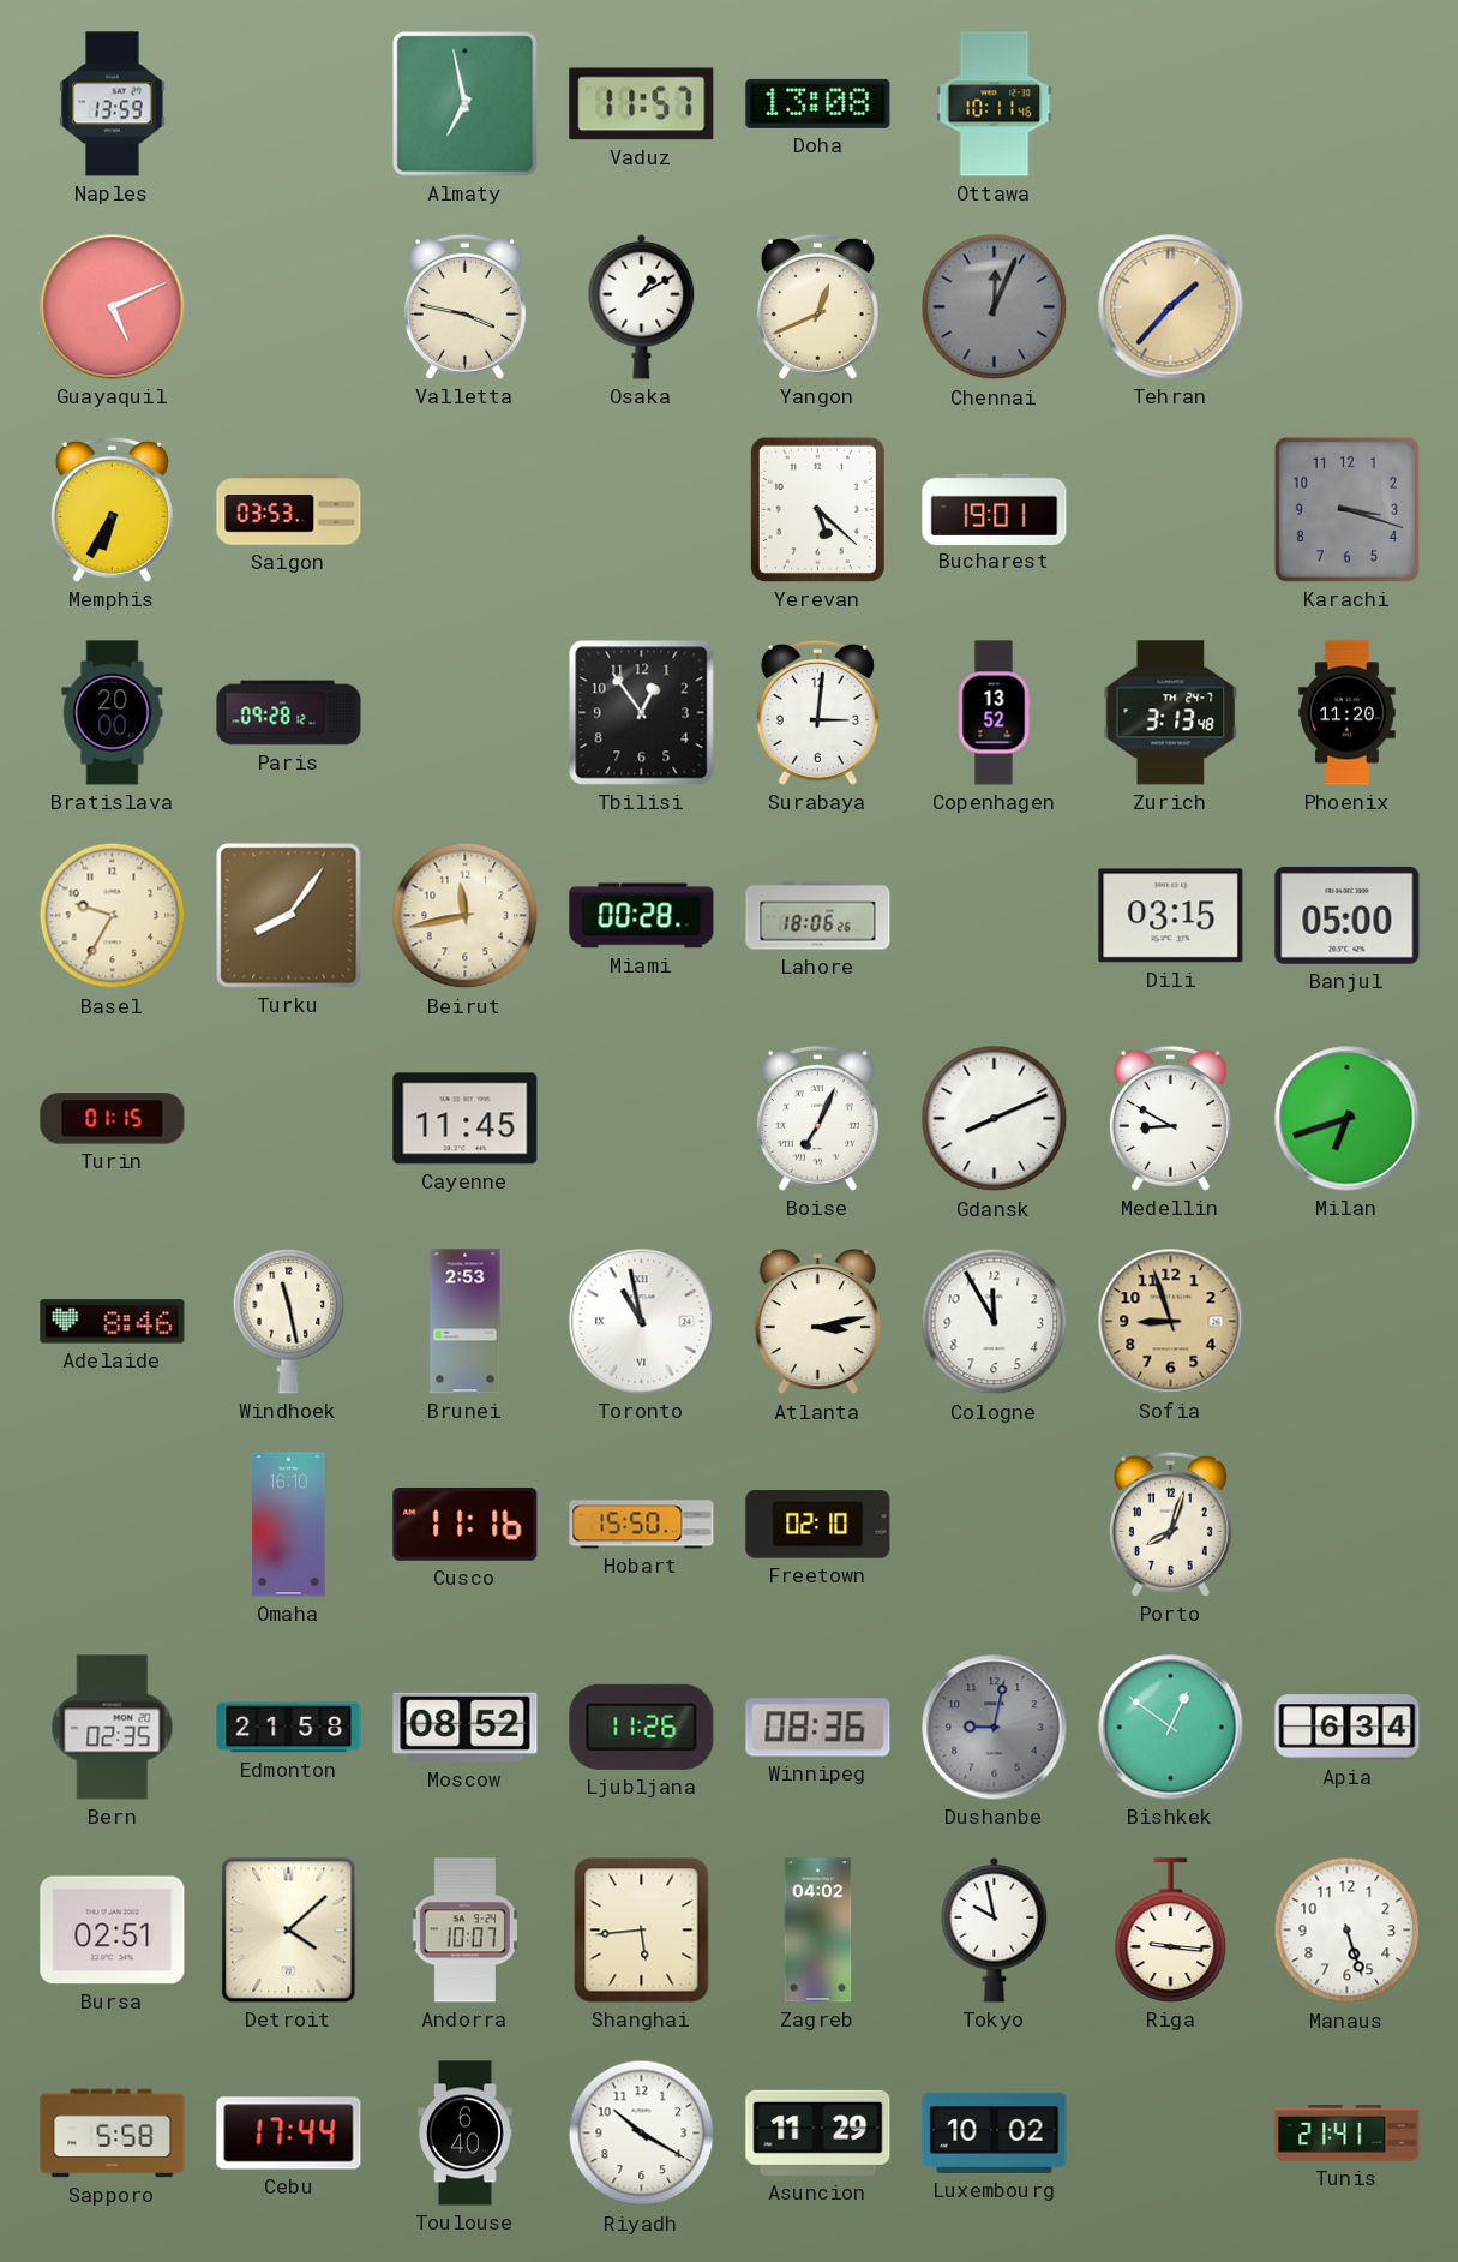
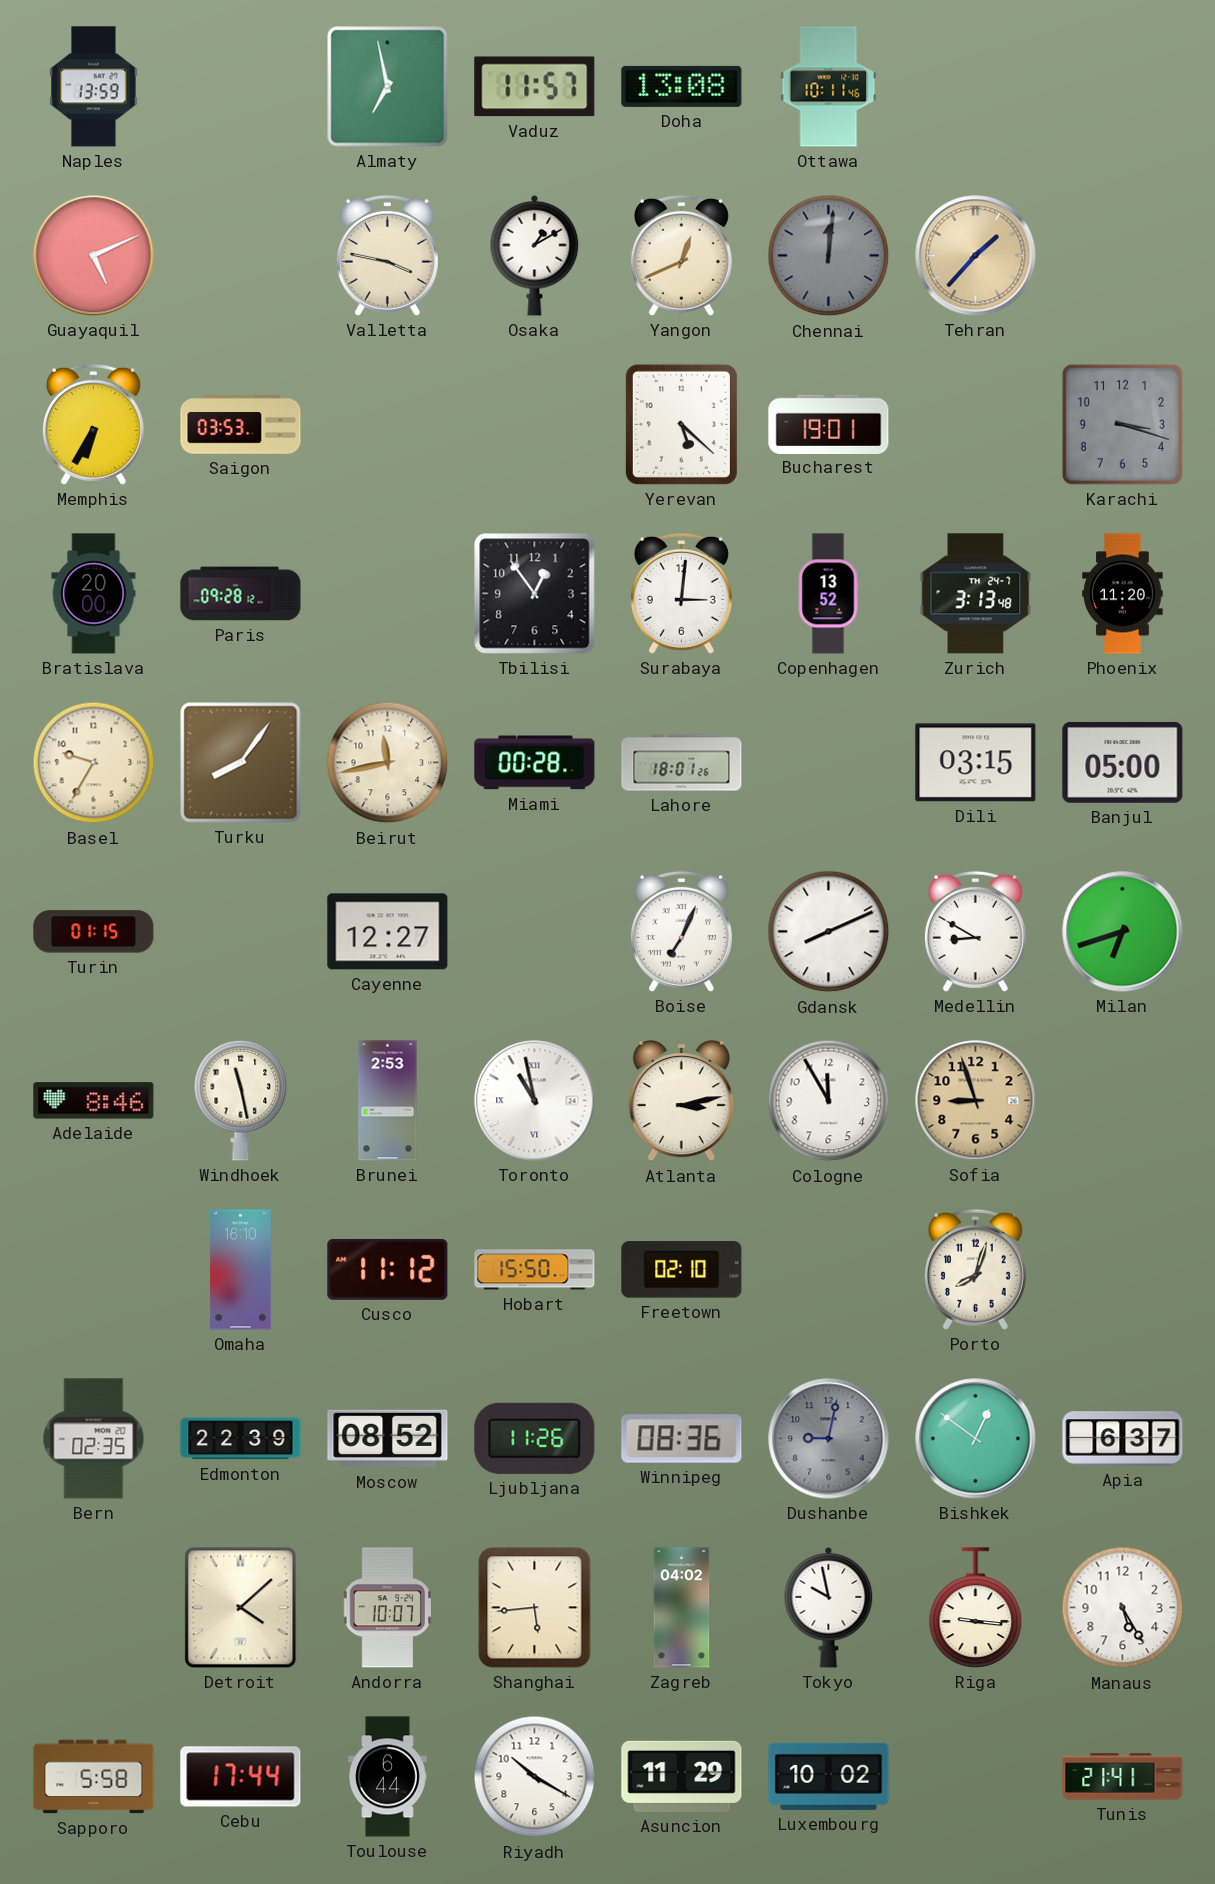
Chennai: 12:04 -> 12:01
Lahore: 18:06 -> 18:01
Cayenne: 11:45 -> 12:27
Cusco: 11:16 -> 11:12
Edmonton: 21:58 -> 22:39
Apia: 6:34 -> 6:37
Bursa: 02:51 -> none
Manaus: 5:27 -> 5:25
Toulouse: 6:40 -> 6:44
